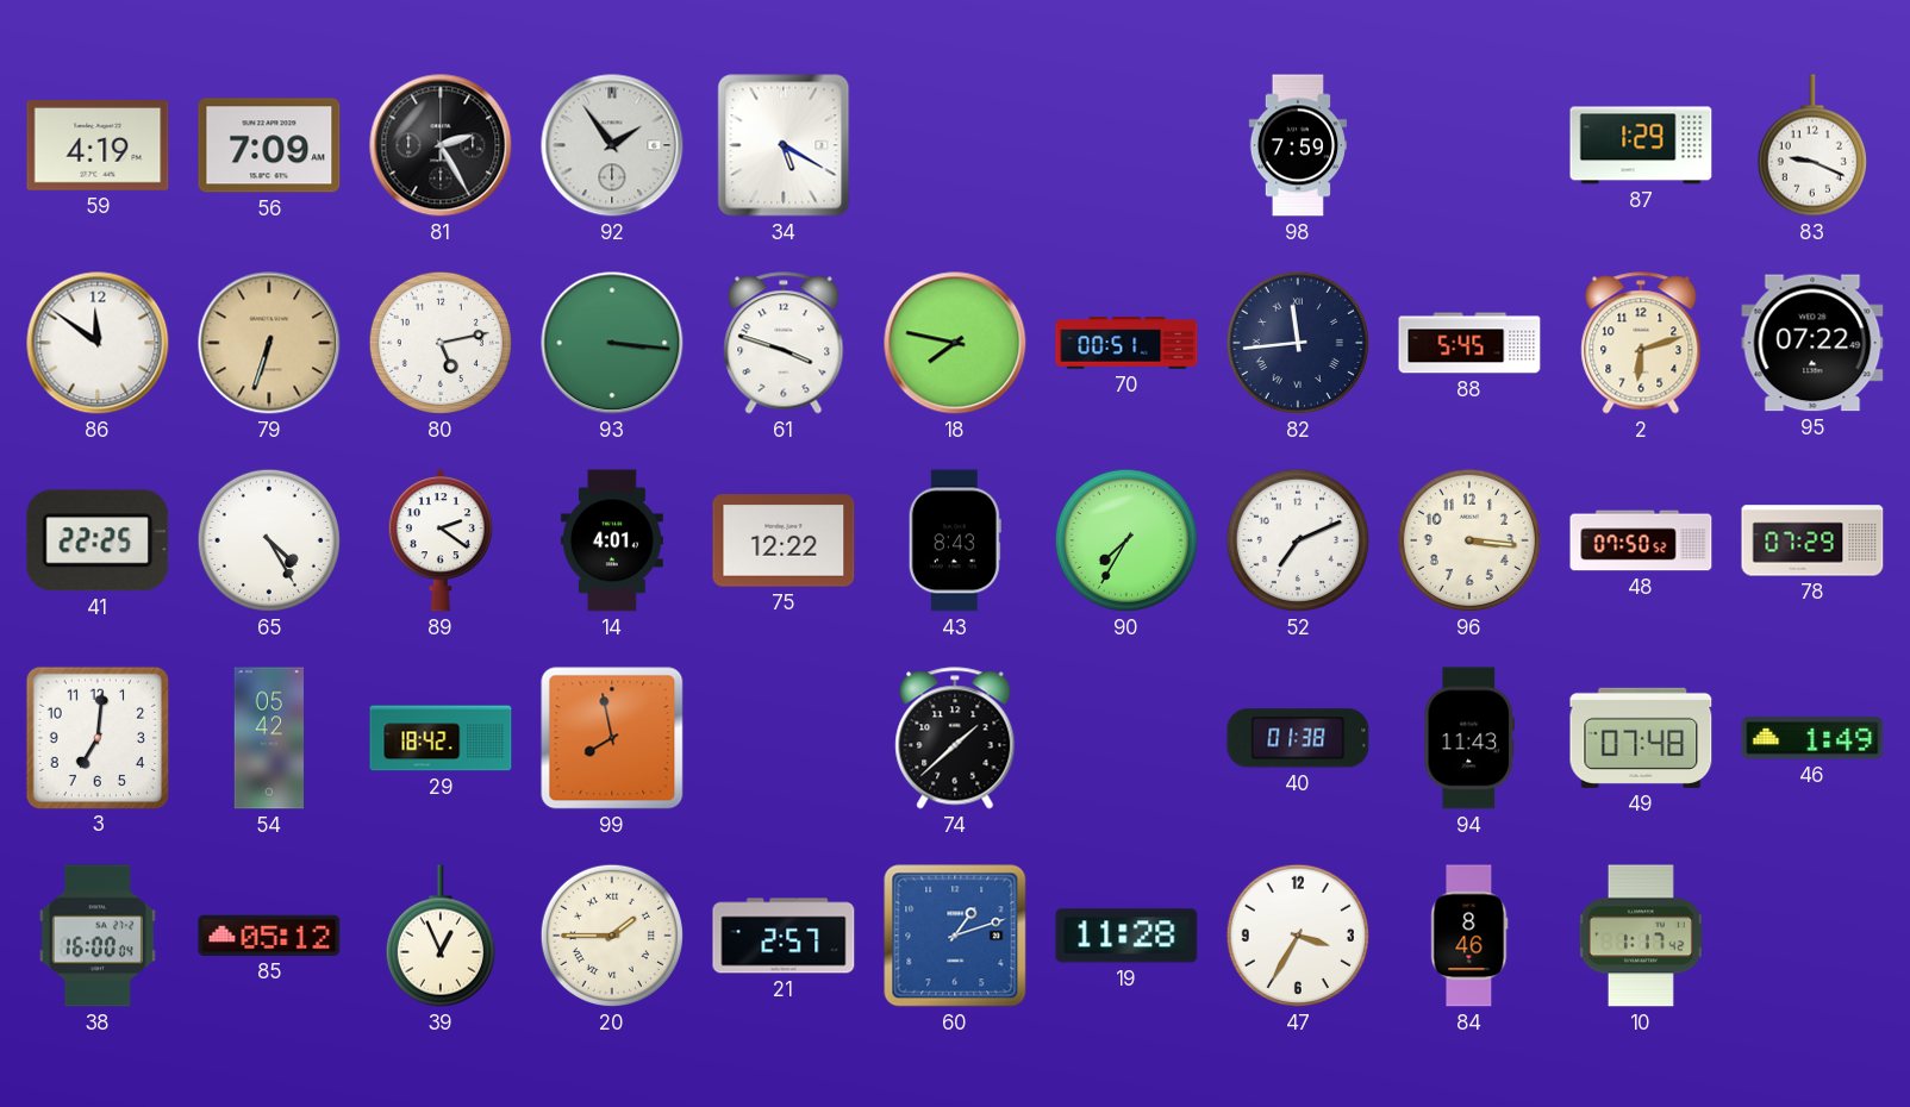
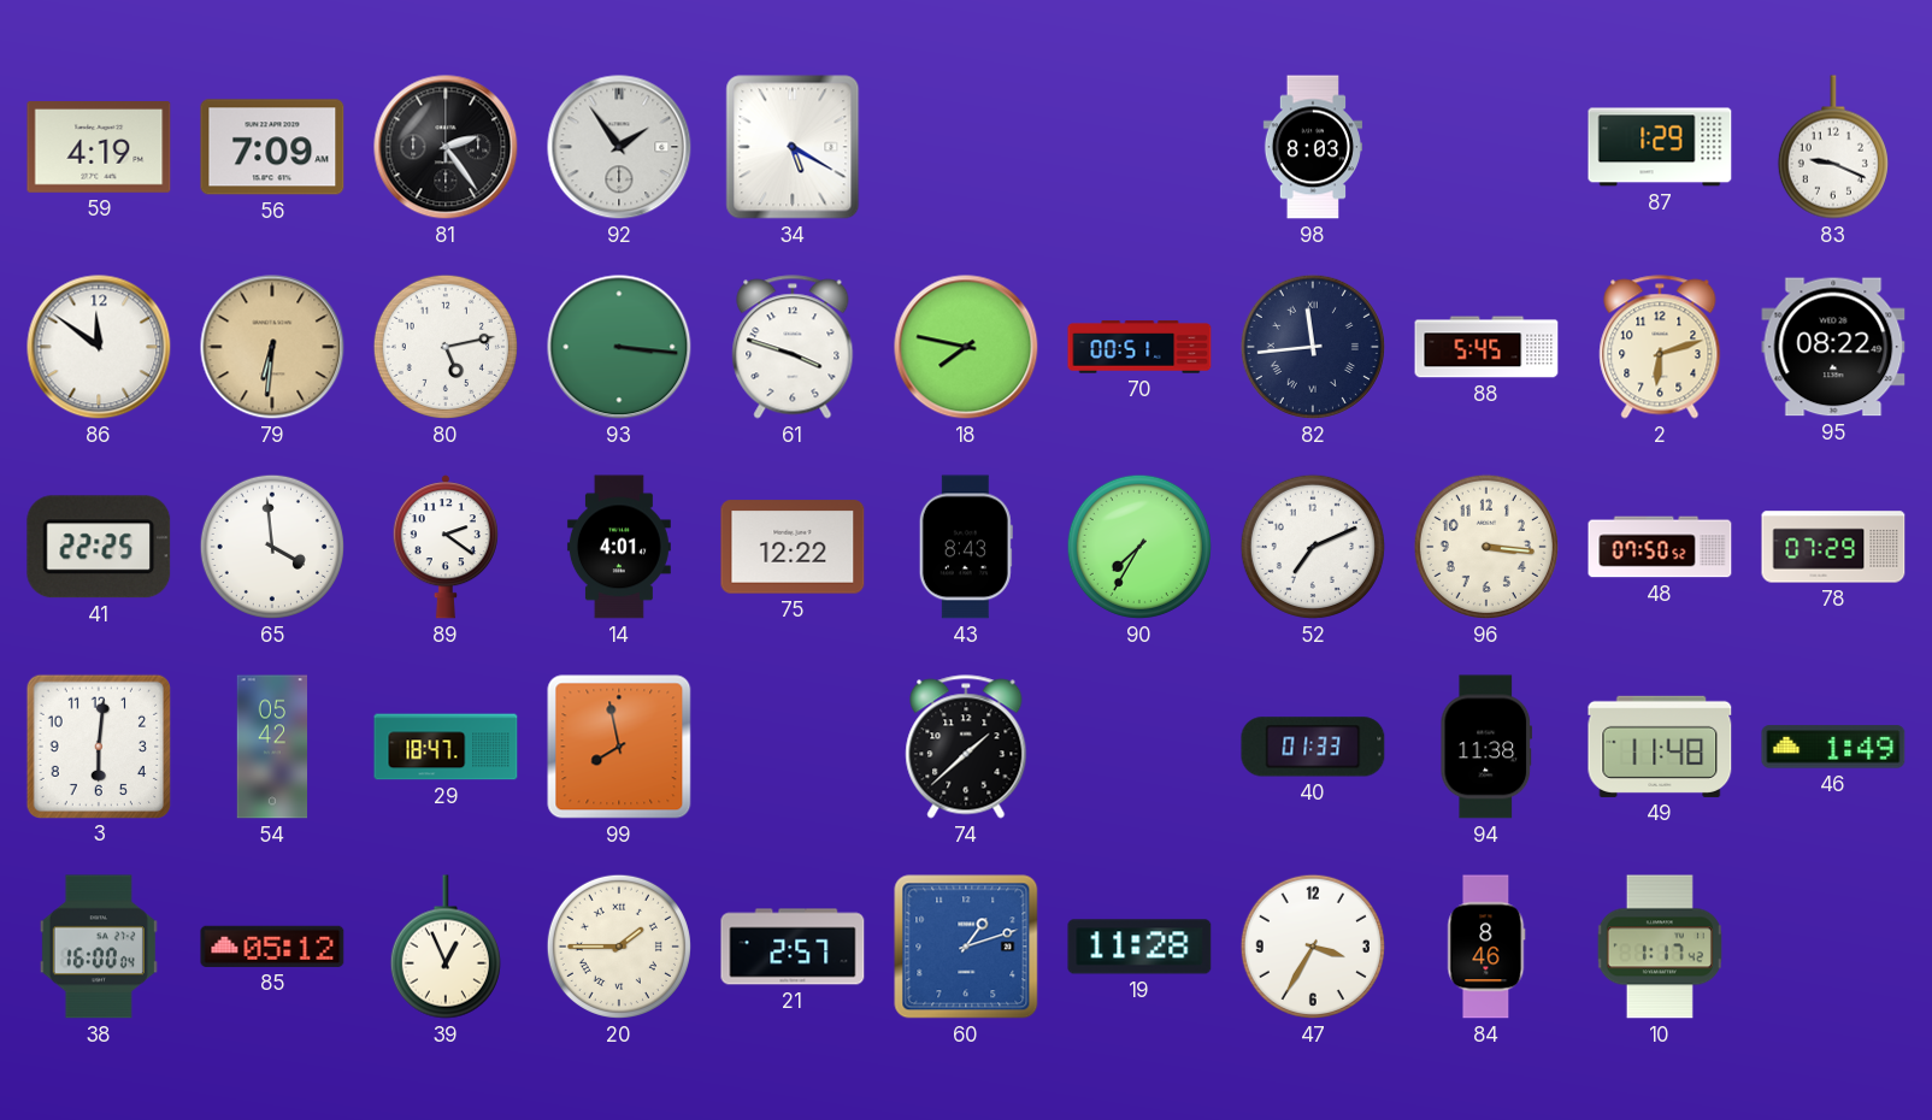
81: 2:25 -> 2:24
98: 7:59 -> 8:03
79: 6:33 -> 6:31
95: 07:22 -> 08:22
65: 4:25 -> 3:59
3: 7:01 -> 6:01
29: 18:42 -> 18:47
40: 01:38 -> 01:33
94: 11:43 -> 11:38
49: 07:48 -> 11:48
